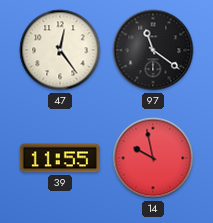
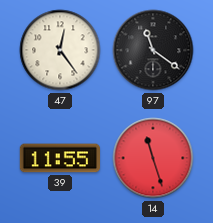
14: 9:58 -> 11:27
